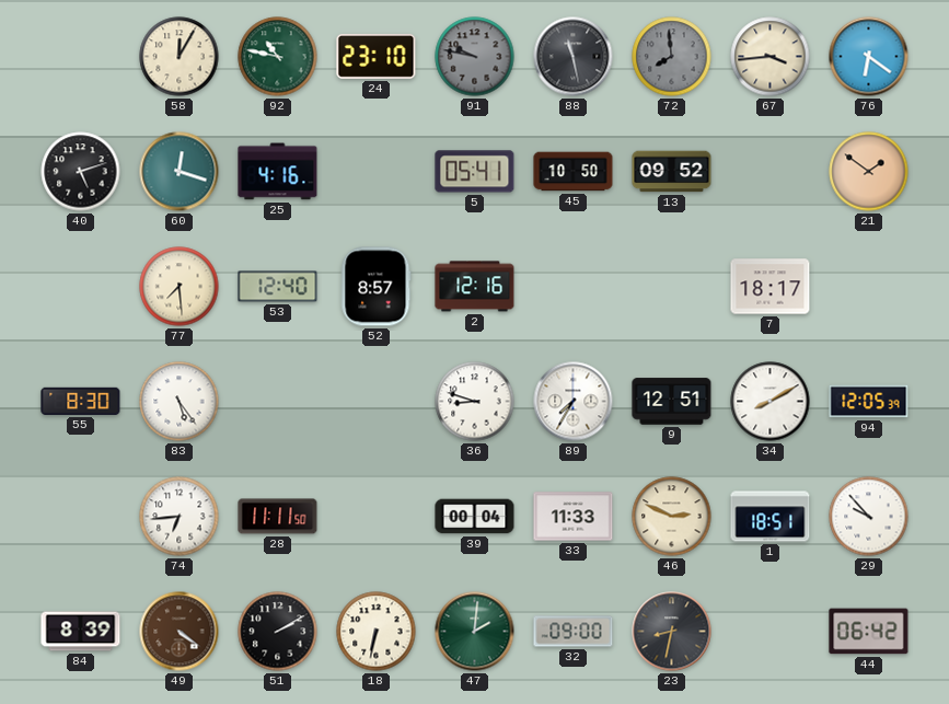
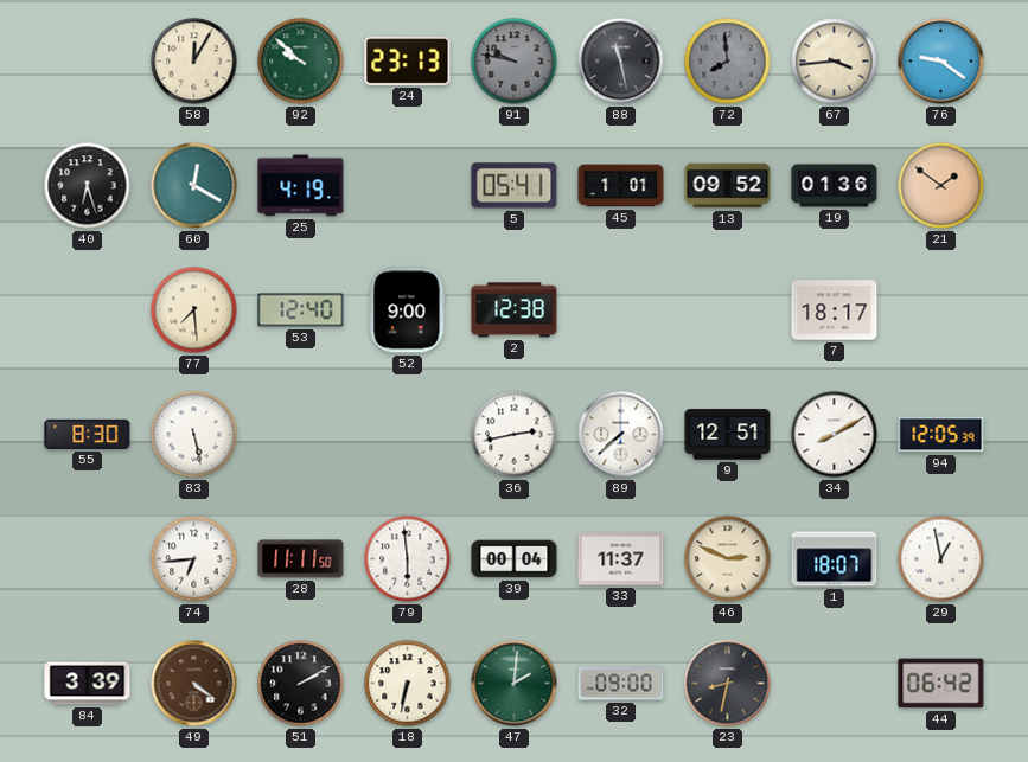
92: 10:47 -> 9:52
24: 23:10 -> 23:13
76: 6:21 -> 9:21
40: 5:12 -> 6:27
60: 12:18 -> 12:20
25: 4:16 -> 4:19
45: 10:50 -> 1:01
19: none -> 01:36
52: 8:57 -> 9:00
2: 12:16 -> 12:38
83: 5:24 -> 5:28
36: 8:48 -> 2:43
89: 7:35 -> 7:38
79: none -> 5:59
33: 11:33 -> 11:37
1: 18:51 -> 18:07
29: 9:53 -> 12:58
84: 8:39 -> 3:39
